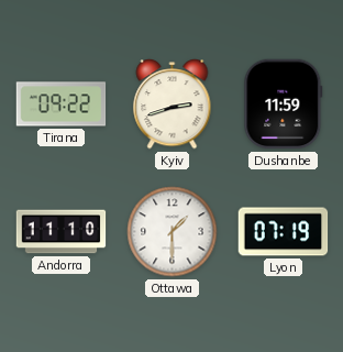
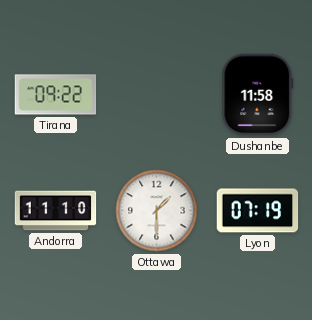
Kyiv: 2:42 -> none
Dushanbe: 11:59 -> 11:58
